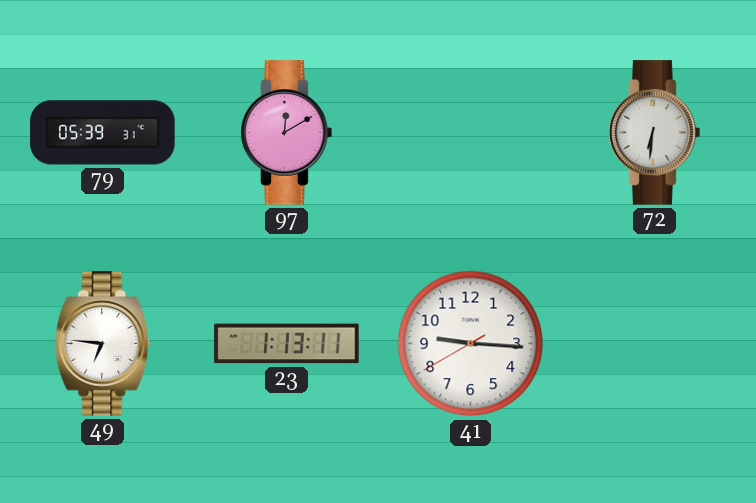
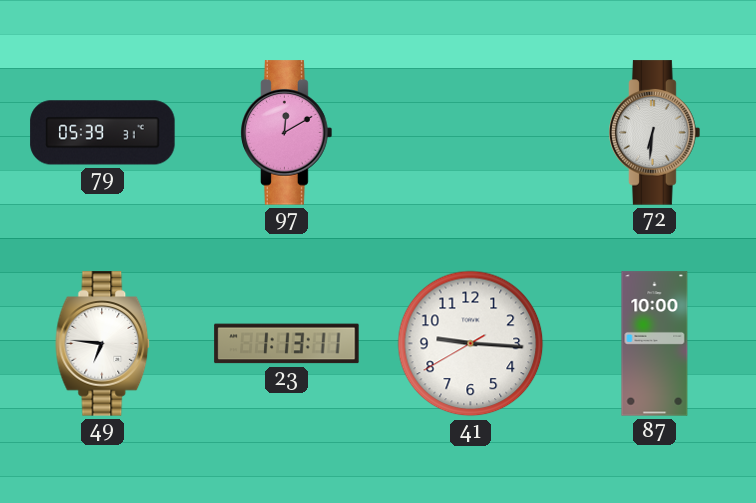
87: none -> 10:00
